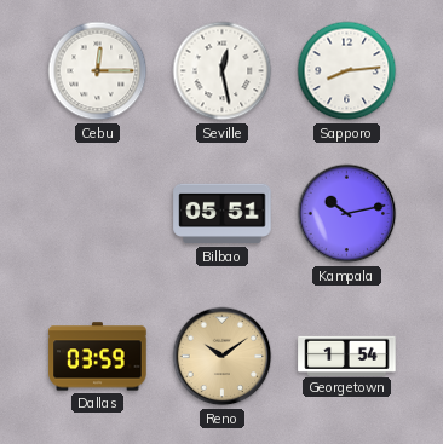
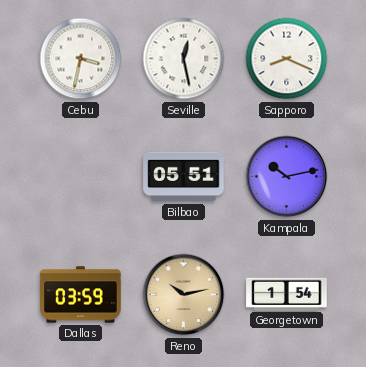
Cebu: 12:15 -> 3:32
Sapporo: 8:14 -> 8:19
Reno: 10:09 -> 10:13
